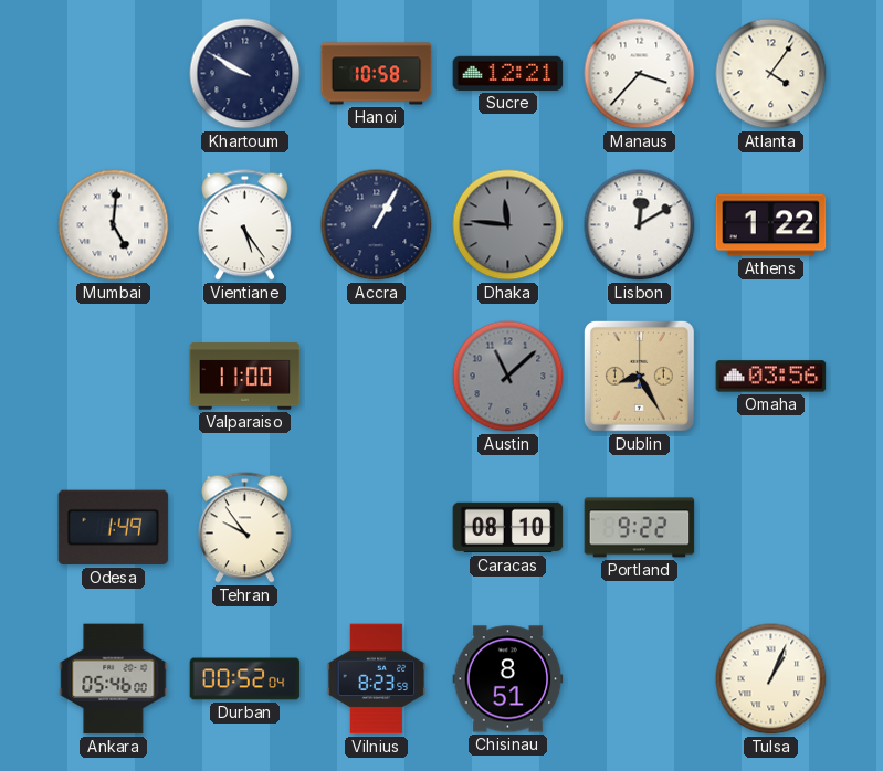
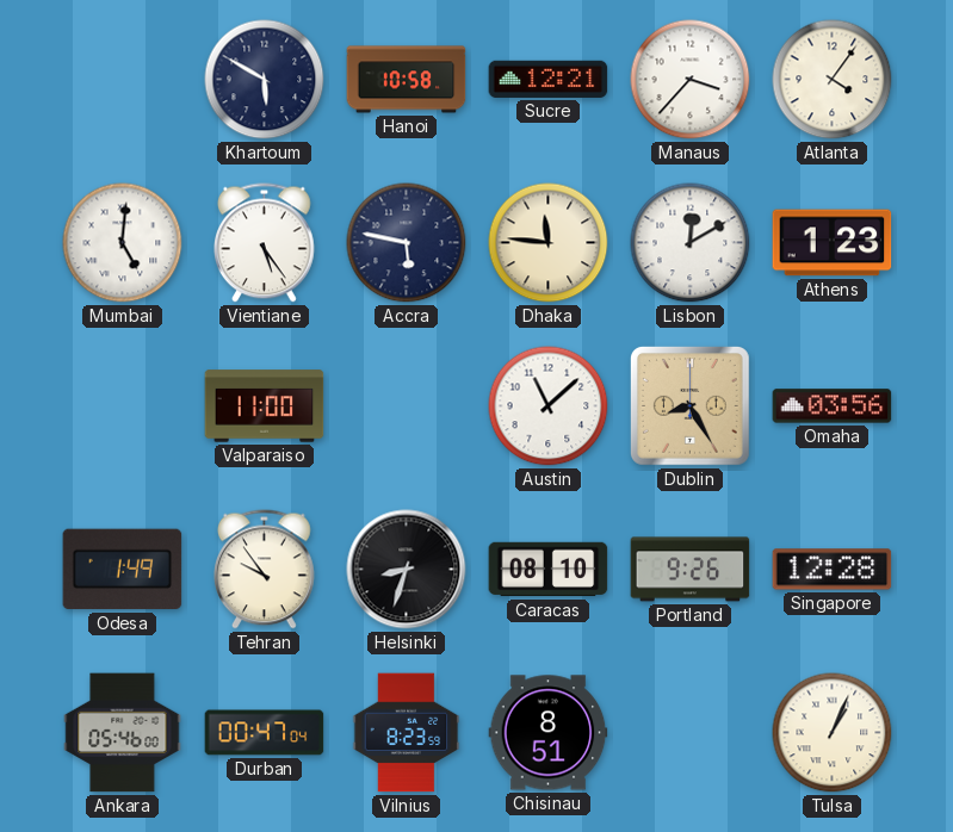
Khartoum: 9:50 -> 5:50
Accra: 1:05 -> 5:47
Dhaka dial: grey -> cream
Athens: 1:22 -> 1:23
Austin dial: grey -> white
Helsinki: none -> 8:33
Portland: 9:22 -> 9:26
Singapore: none -> 12:28
Durban: 00:52 -> 00:47
